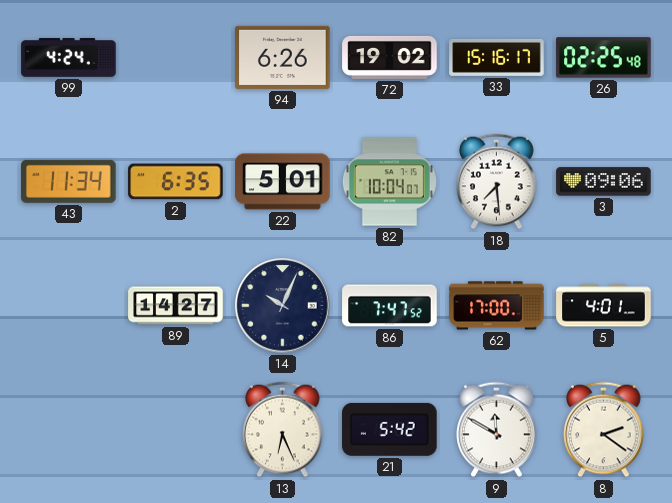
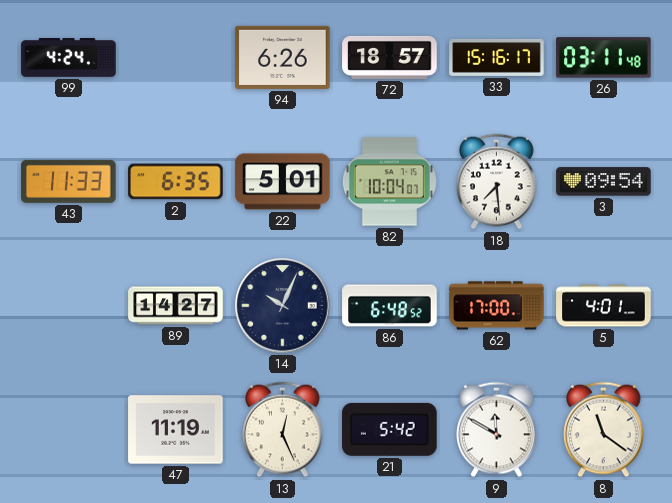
72: 19:02 -> 18:57
26: 02:25 -> 03:11
43: 11:34 -> 11:33
3: 09:06 -> 09:54
86: 7:47 -> 6:48
47: none -> 11:19
13: 6:26 -> 12:26
8: 2:21 -> 11:21
